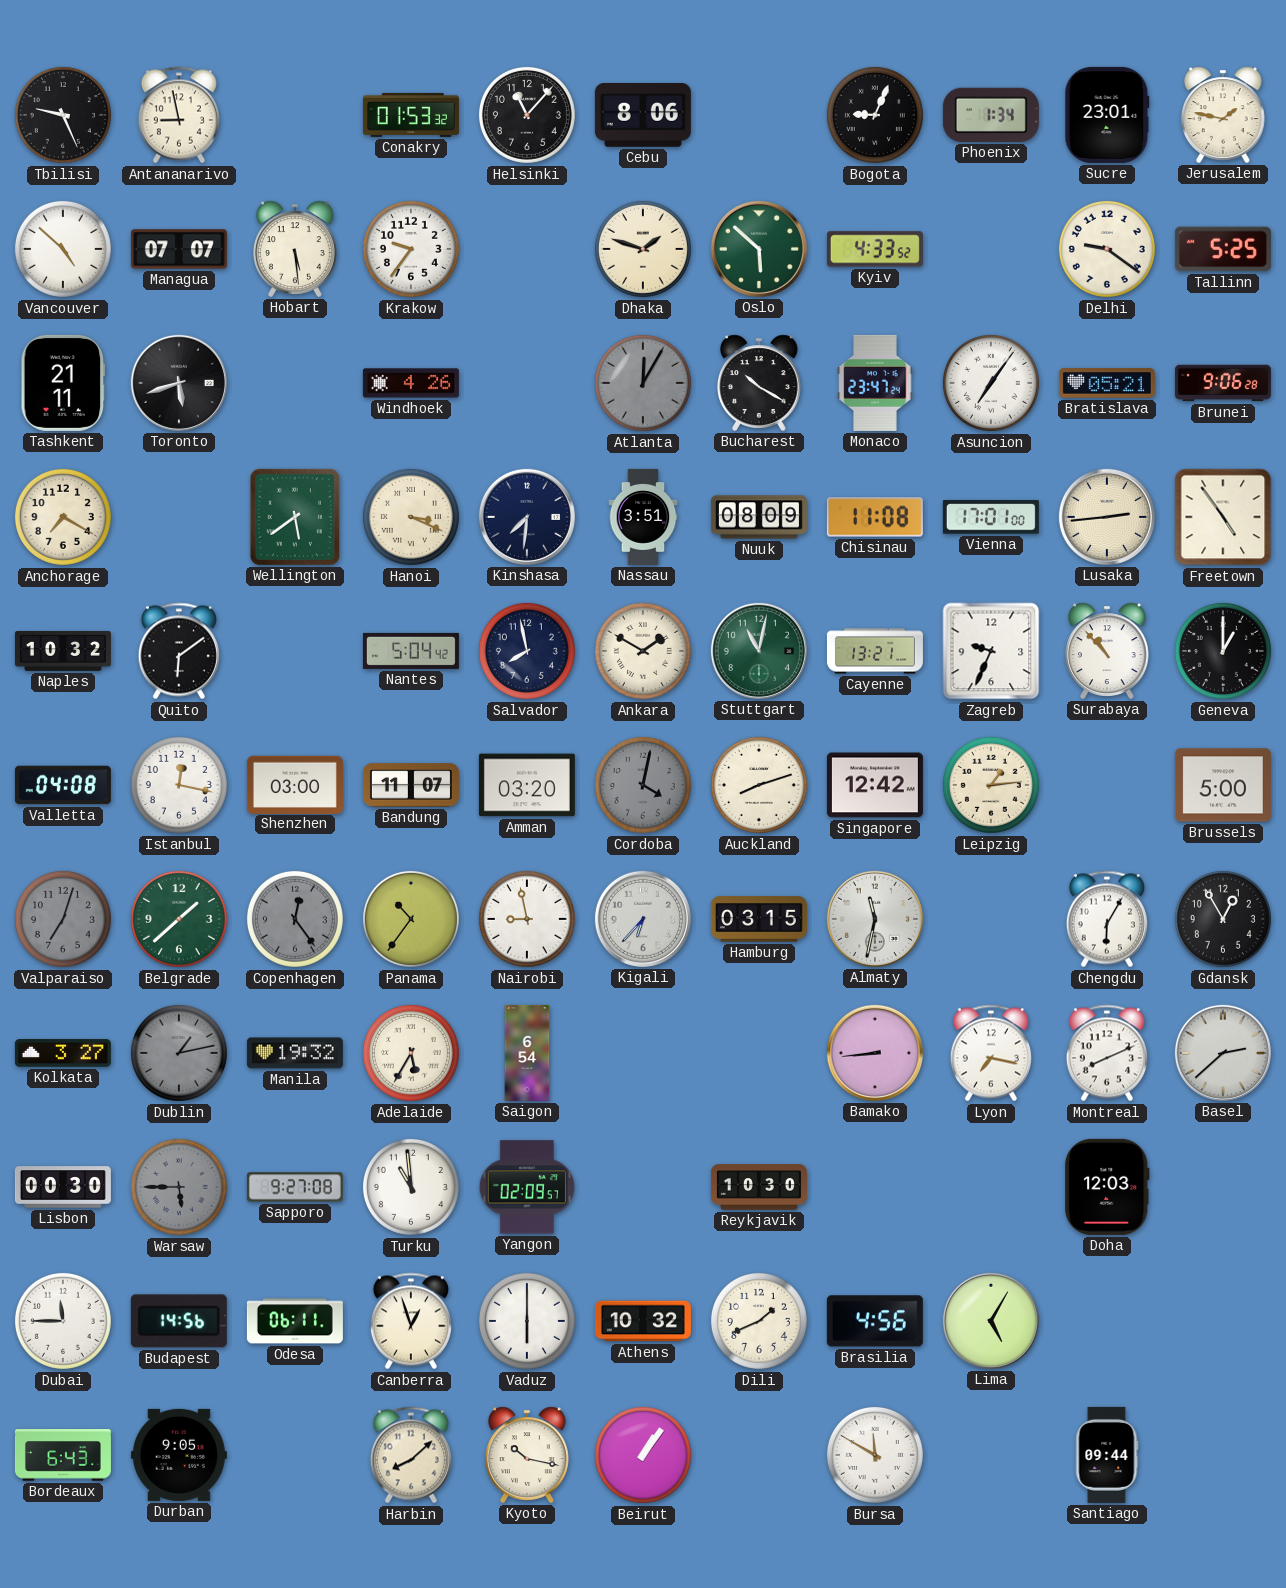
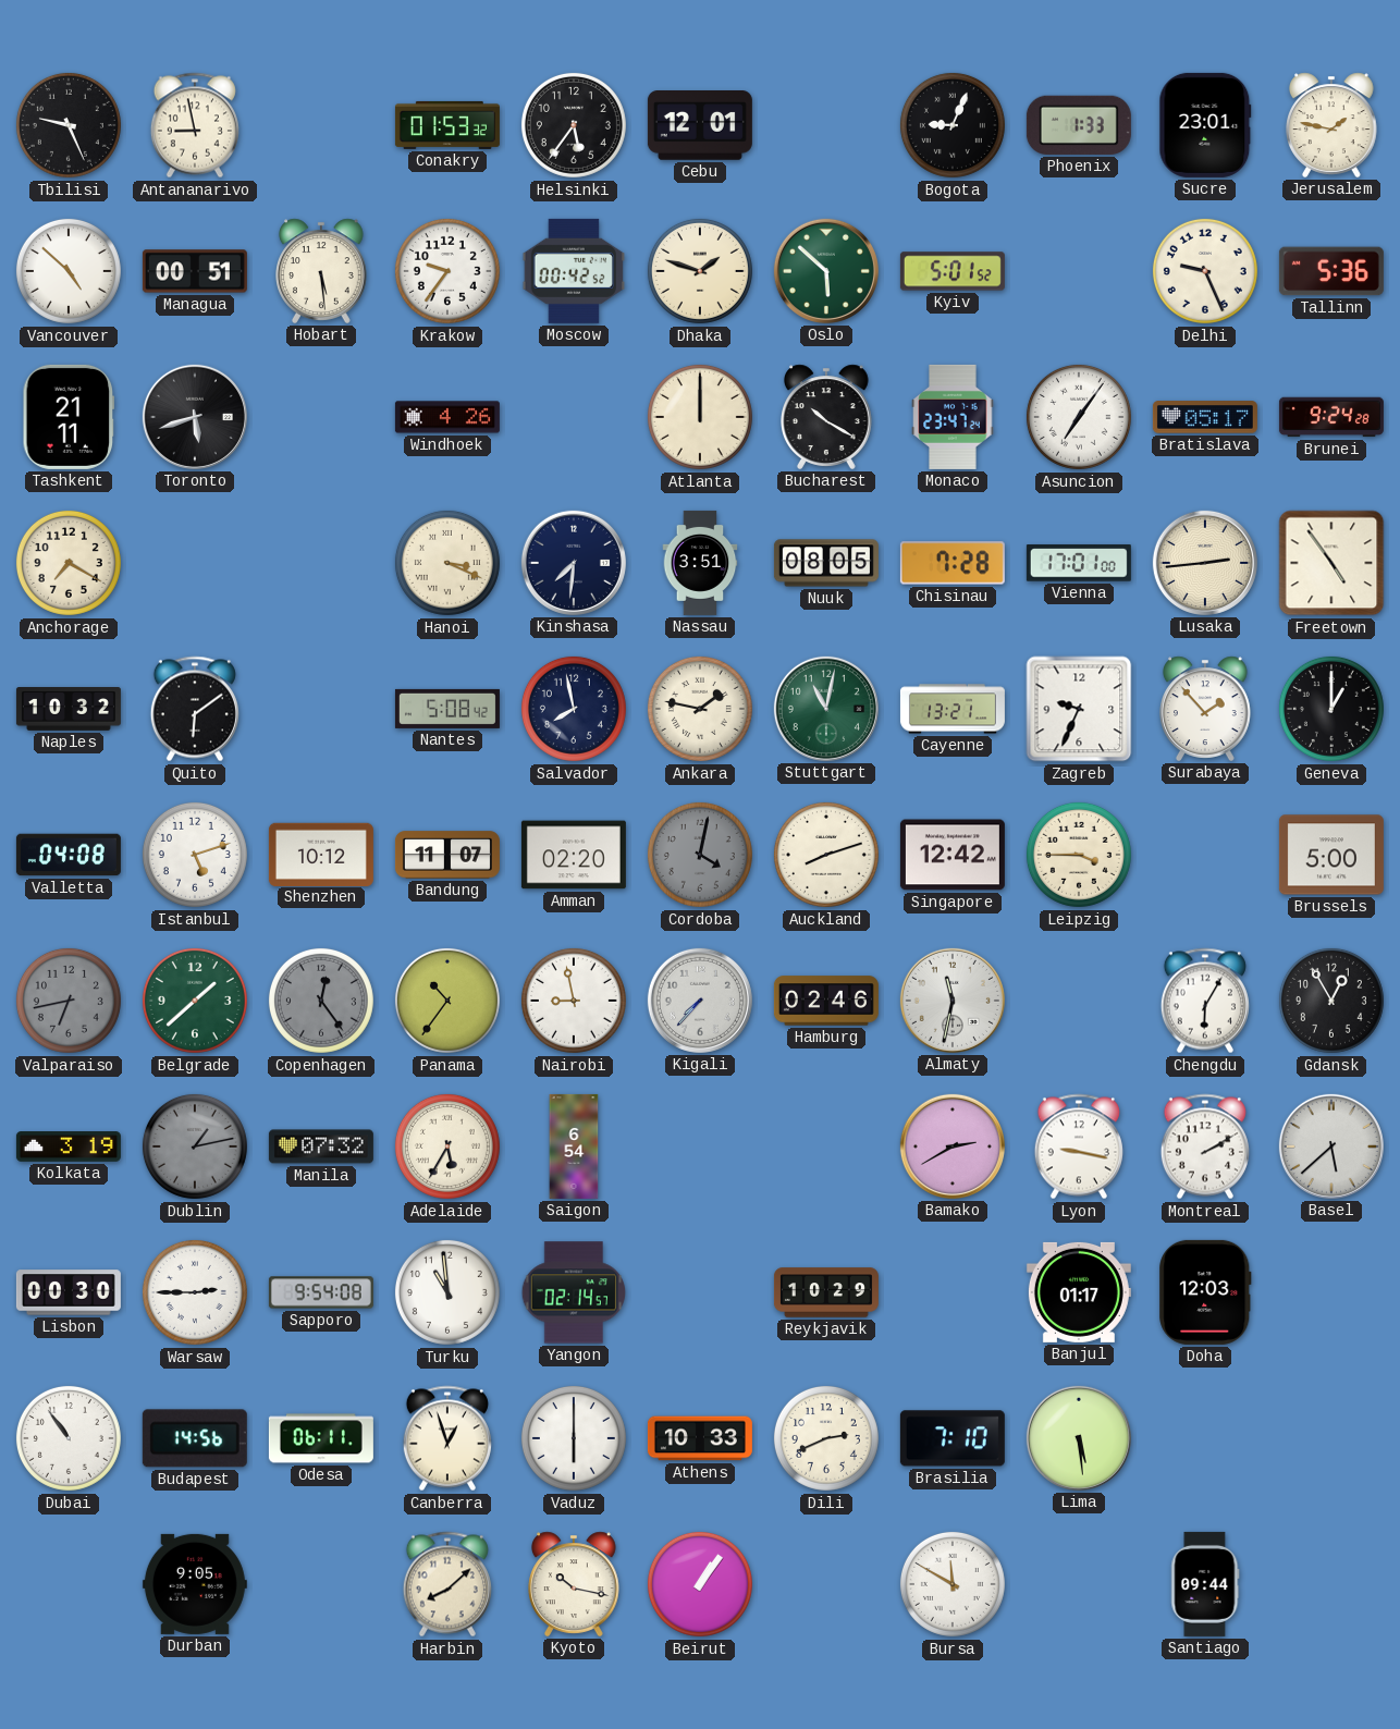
Helsinki: 11:07 -> 5:36
Cebu: 8:06 -> 12:01
Phoenix: 1:34 -> 1:33
Managua: 07:07 -> 00:51
Moscow: none -> 00:42
Kyiv: 4:33 -> 5:01
Delhi: 9:21 -> 9:26
Tallinn: 5:25 -> 5:36
Atlanta: 12:05 -> 12:00
Atlanta dial: grey -> cream
Bratislava: 05:21 -> 05:17
Brunei: 9:06 -> 9:24
Wellington: 5:39 -> none
Nuuk: 08:09 -> 08:05
Chisinau: 11:08 -> 7:28
Nantes: 5:04 -> 5:08
Ankara: 1:50 -> 1:47
Surabaya: 10:53 -> 1:53
Istanbul: 12:17 -> 5:12
Shenzhen: 03:00 -> 10:12
Amman: 03:20 -> 02:20
Leipzig: 1:14 -> 3:45
Valparaiso: 7:03 -> 6:43
Kigali: 6:37 -> 7:37
Hamburg: 03:15 -> 02:46
Kolkata: 3:27 -> 3:19
Manila: 19:32 -> 07:32
Bamako: 8:44 -> 2:40
Lyon: 7:17 -> 9:17
Montreal: 8:11 -> 2:10
Basel: 2:38 -> 5:38
Warsaw: 5:45 -> 2:45
Warsaw dial: grey -> white
Sapporo: 9:27 -> 9:54
Yangon: 02:09 -> 02:14
Reykjavik: 10:30 -> 10:29
Banjul: none -> 01:17
Dubai: 11:45 -> 10:54
Athens: 10:32 -> 10:33
Dili: 1:41 -> 2:41
Brasilia: 4:56 -> 7:10
Lima: 5:05 -> 5:29
Bordeaux: 6:43 -> none
